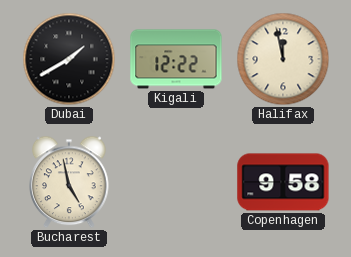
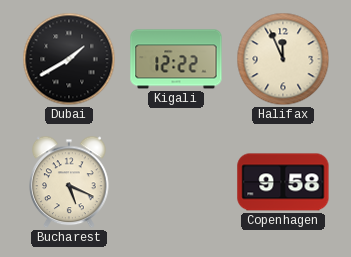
Halifax: 11:58 -> 11:56
Bucharest: 4:58 -> 5:19
